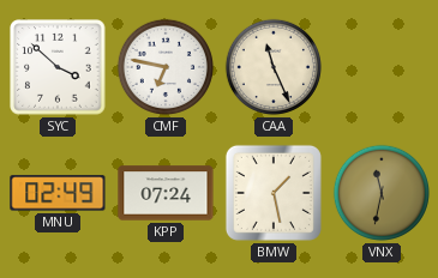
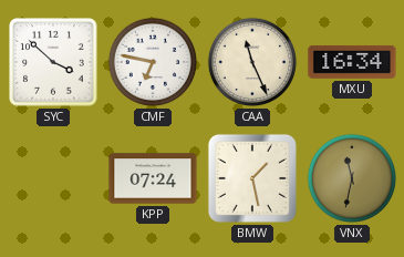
MXU: none -> 16:34
MNU: 02:49 -> none
